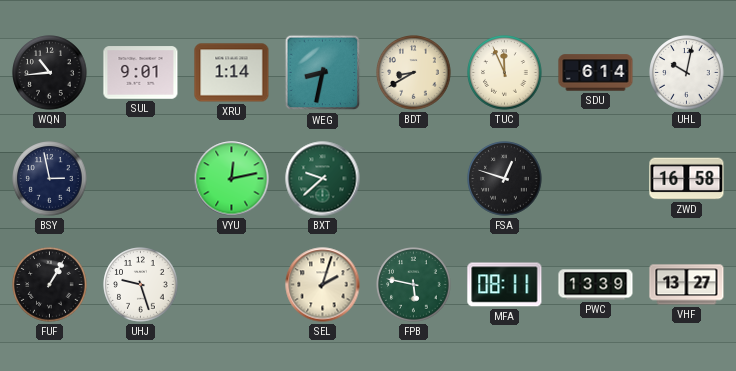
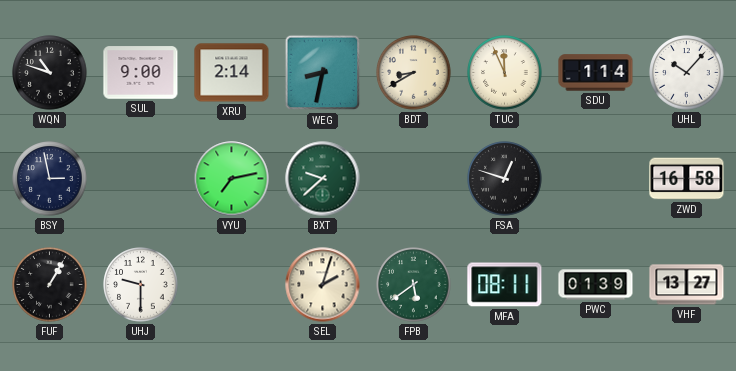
WQN: 10:44 -> 10:48
SUL: 9:01 -> 9:00
XRU: 1:14 -> 2:14
SDU: 6:14 -> 1:14
UHL: 10:02 -> 10:07
VYU: 12:13 -> 7:13
UHJ: 9:27 -> 9:30
FPB: 5:47 -> 5:39
PWC: 13:39 -> 01:39
